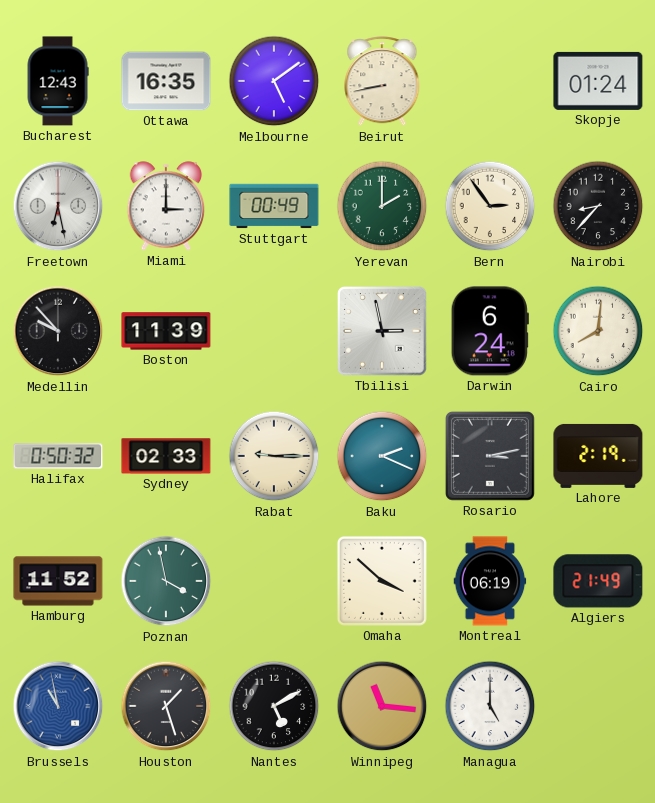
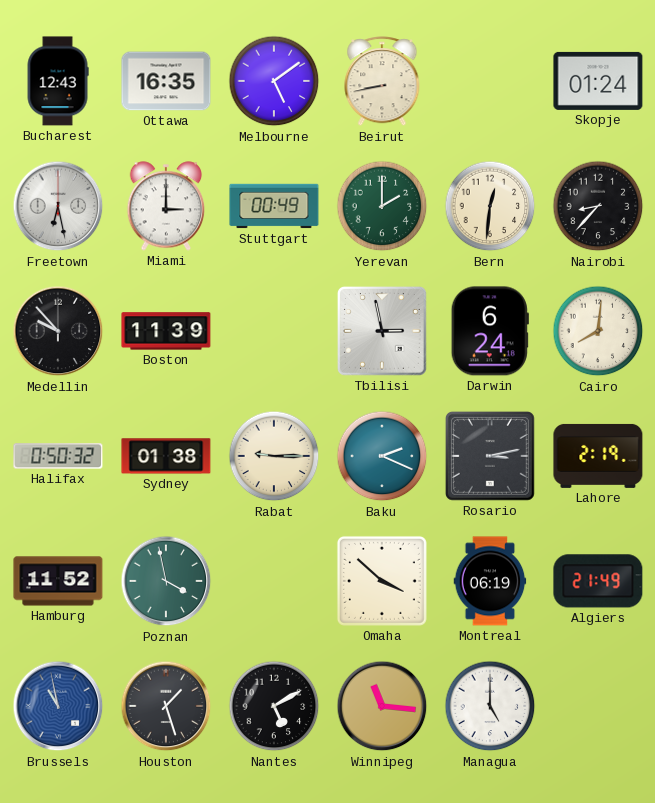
Bern: 2:54 -> 12:31
Sydney: 02:33 -> 01:38
